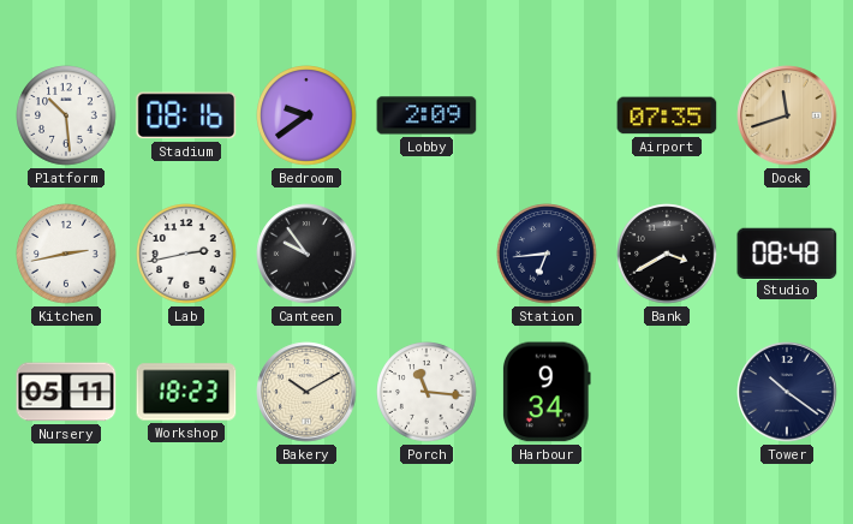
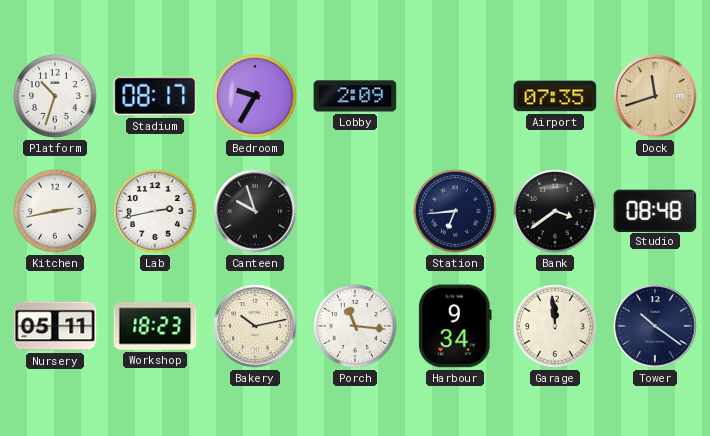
Platform: 10:29 -> 10:33
Stadium: 08:16 -> 08:17
Bedroom: 9:39 -> 9:35
Canteen: 9:54 -> 9:57
Bank: 3:40 -> 3:39
Bakery: 10:10 -> 10:13
Garage: none -> 11:59
